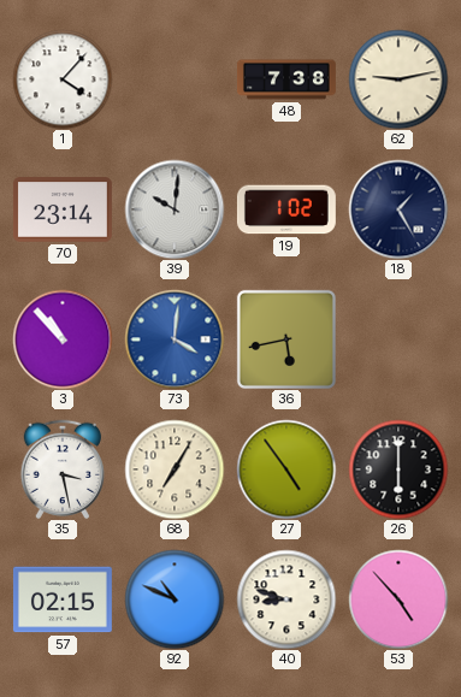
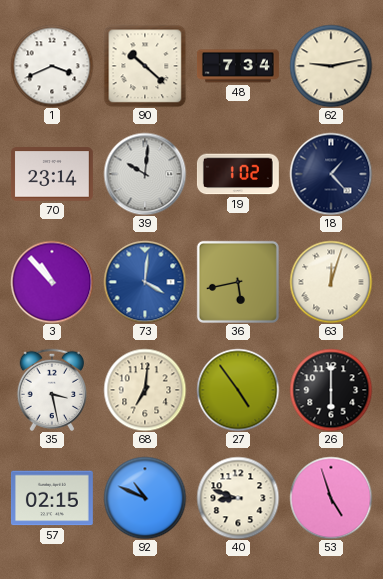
1: 4:07 -> 3:41
90: none -> 10:22
48: 7:38 -> 7:34
18: 1:25 -> 1:23
63: none -> 12:03
68: 7:05 -> 7:01
53: 4:53 -> 4:57
